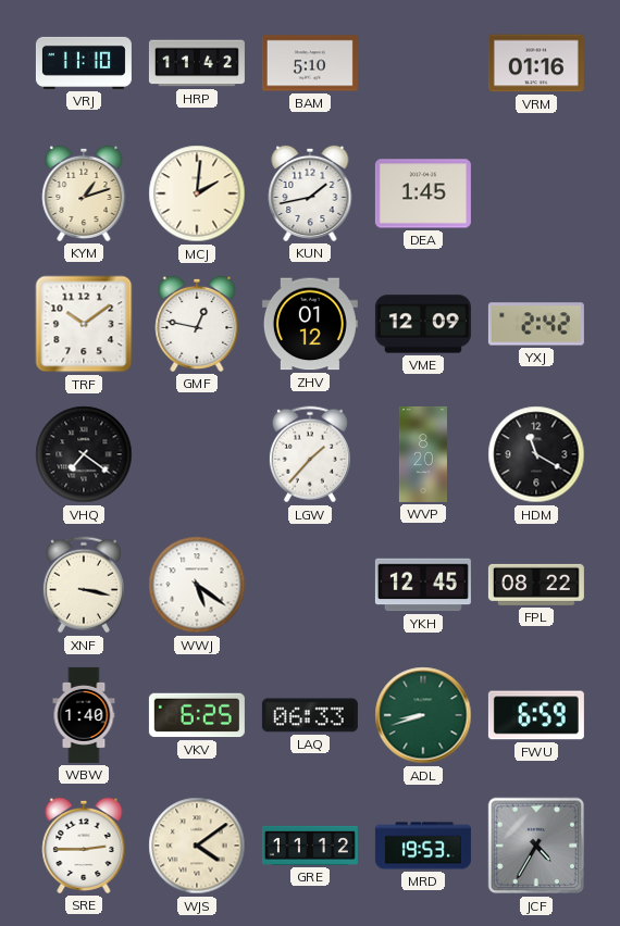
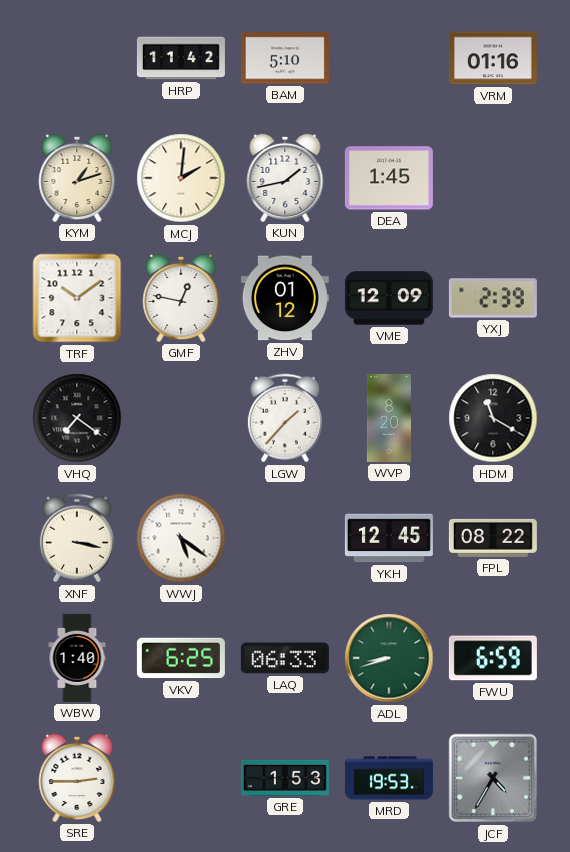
VRJ: 11:10 -> none
YXJ: 2:42 -> 2:39
WJS: 4:09 -> none
GRE: 11:12 -> 1:53
